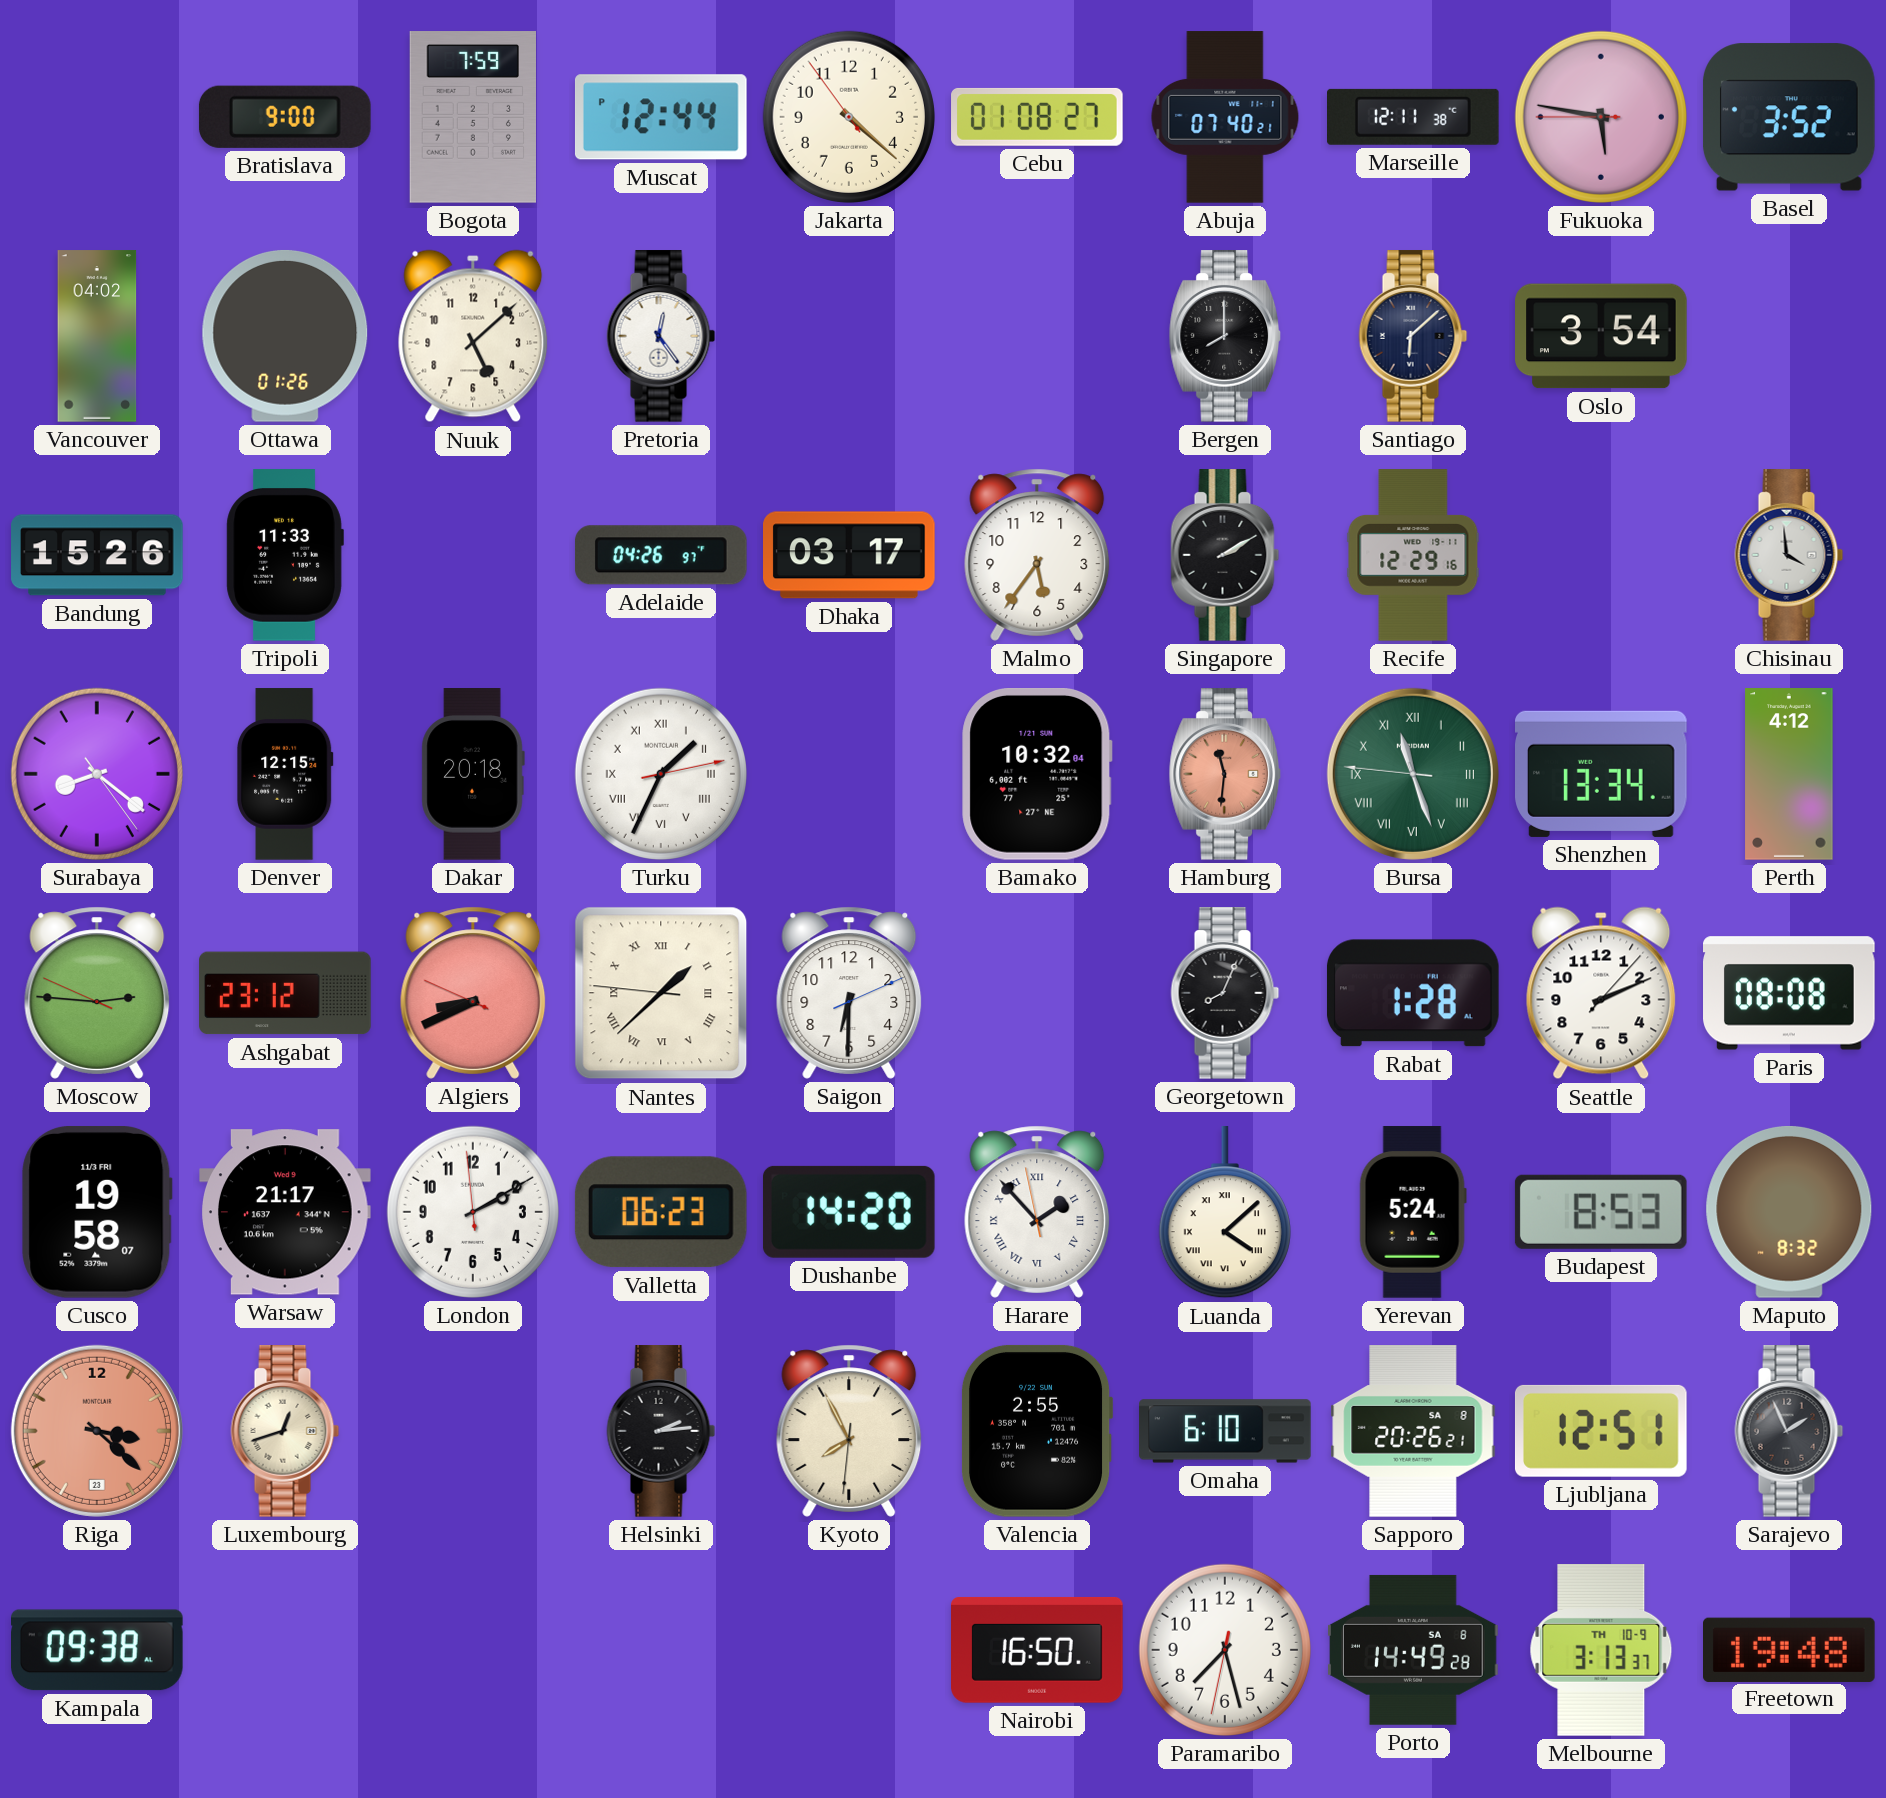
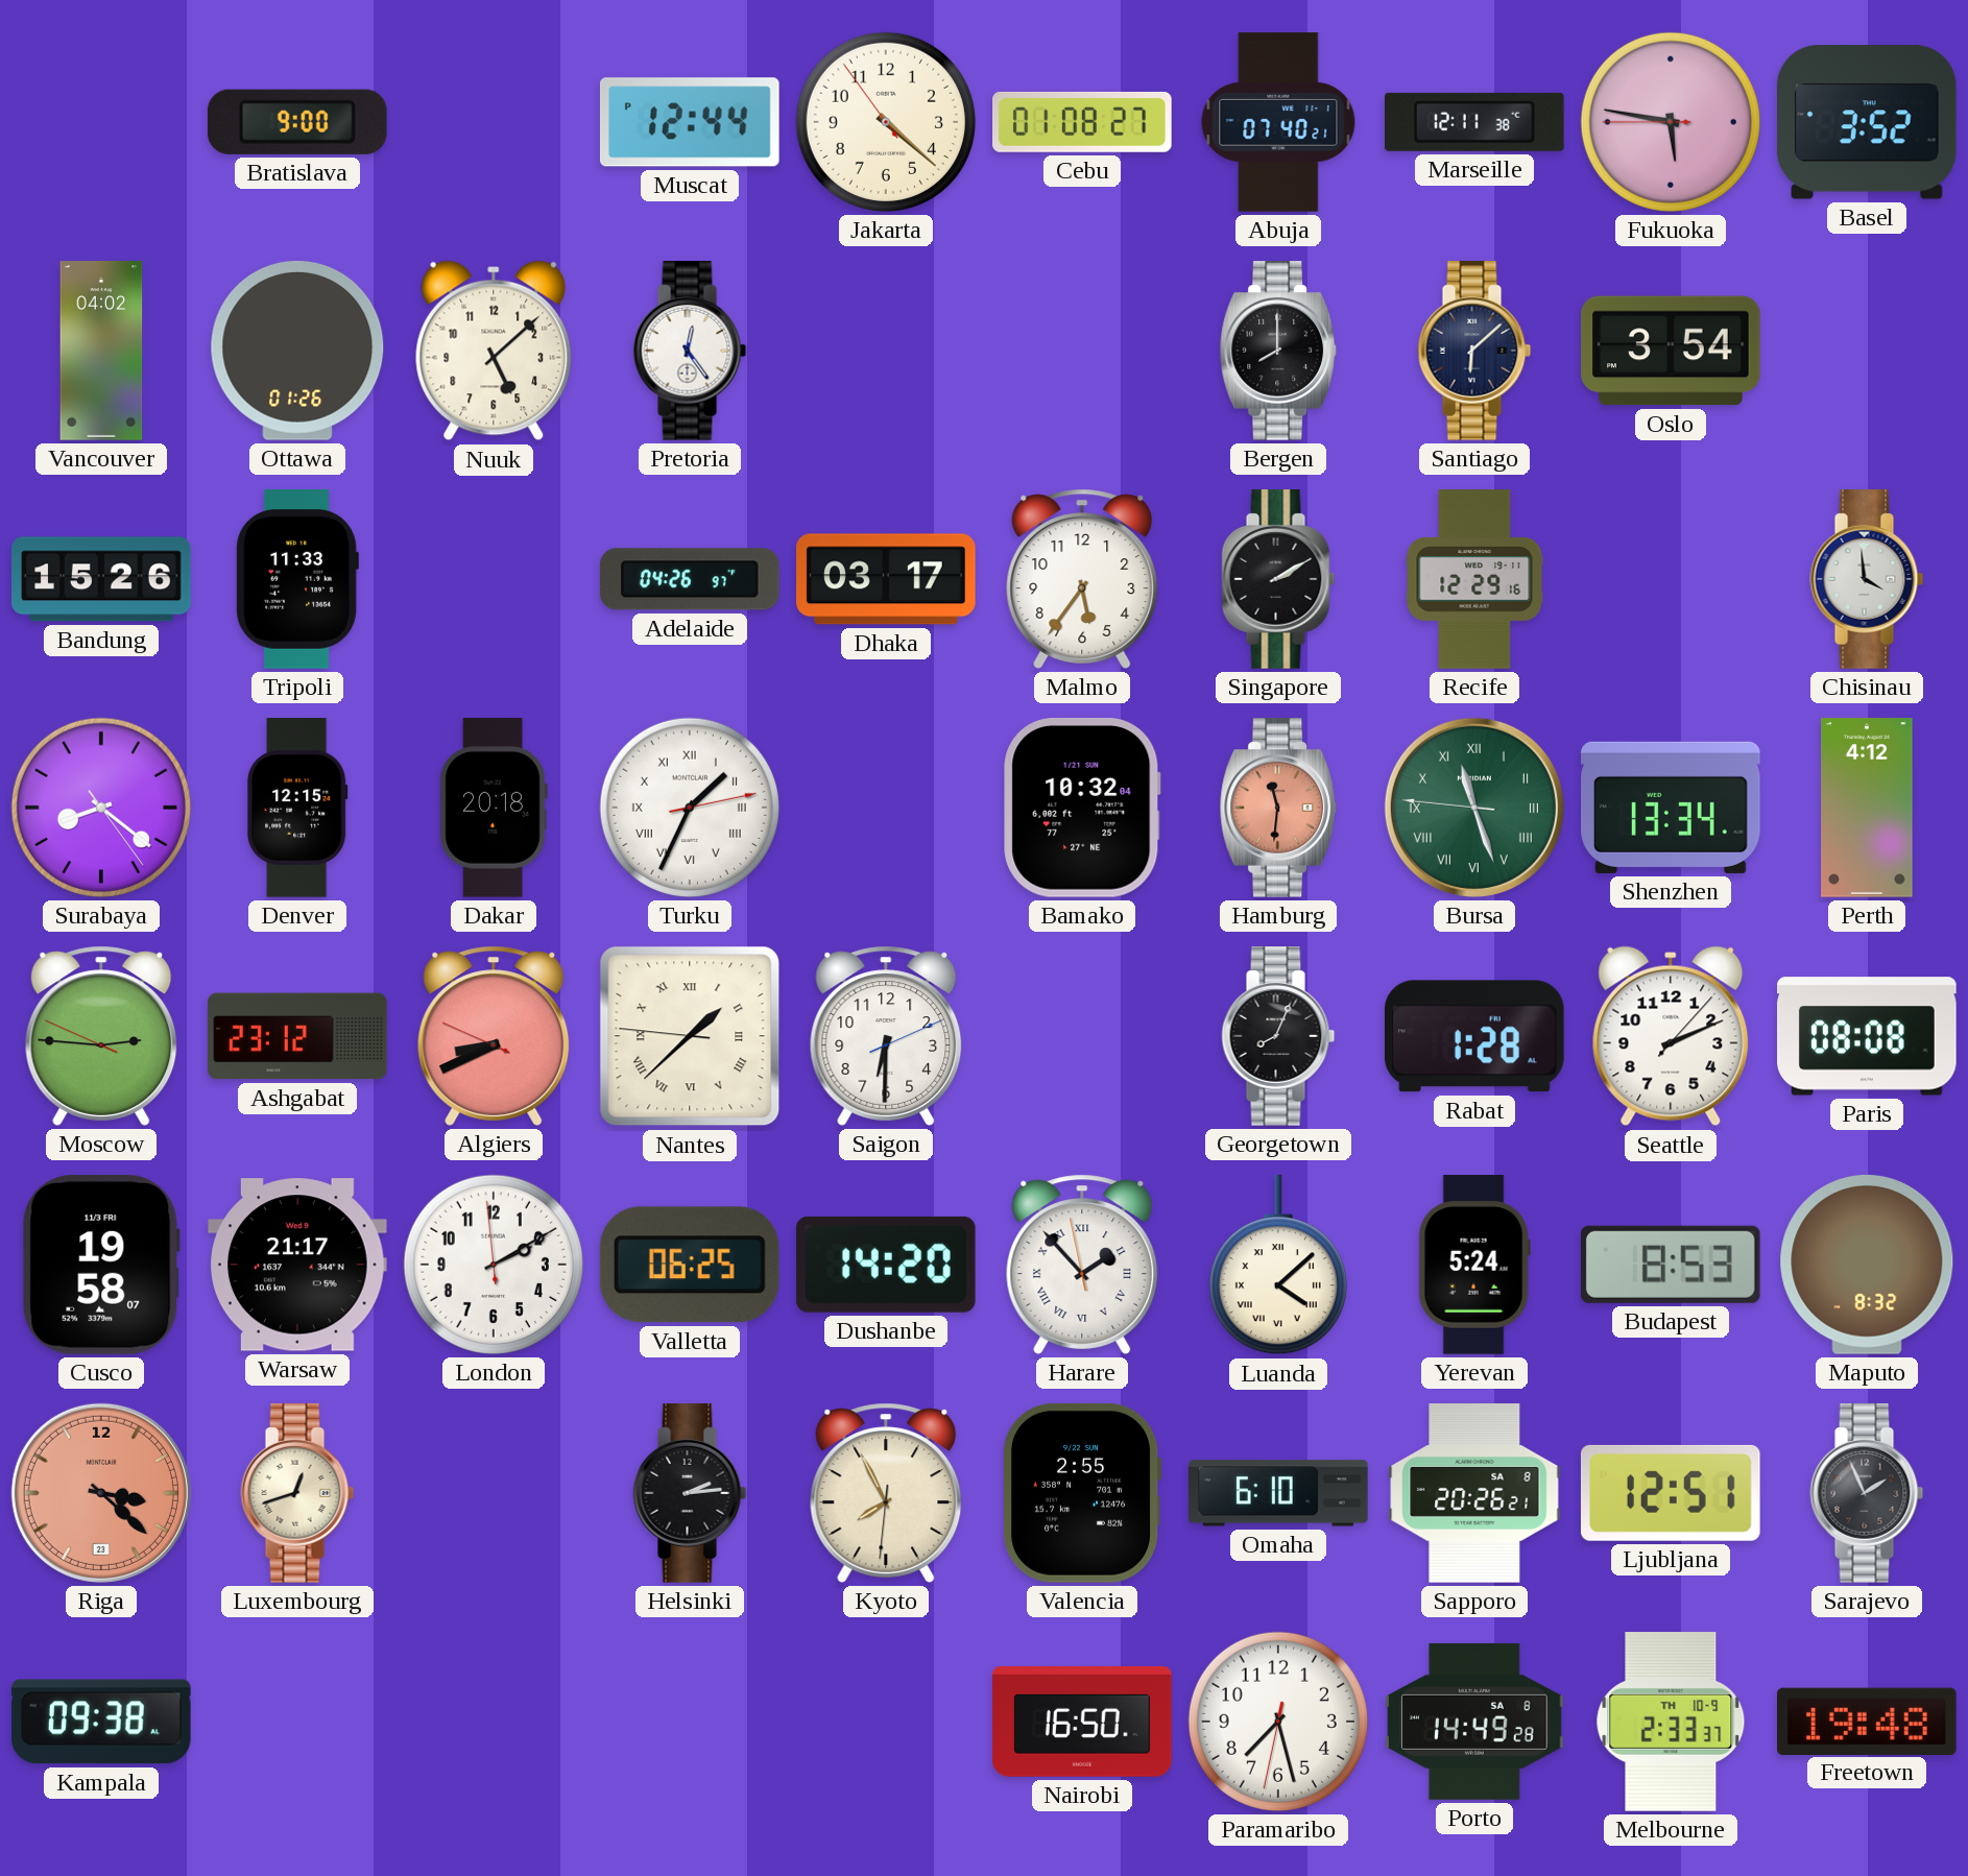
Bogota: 7:59 -> none
Valletta: 06:23 -> 06:25
Melbourne: 3:13 -> 2:33
